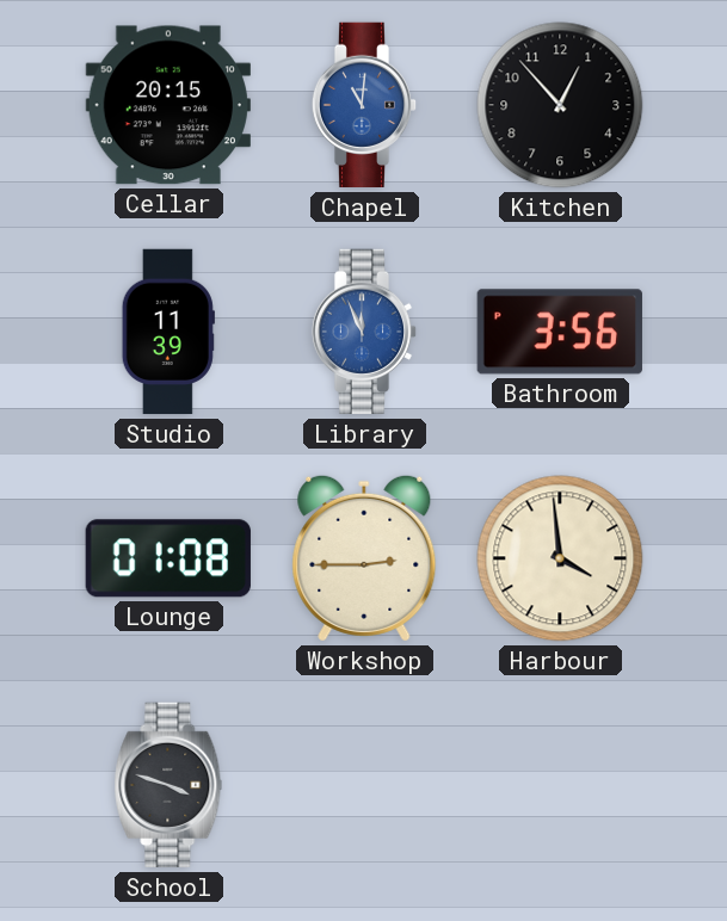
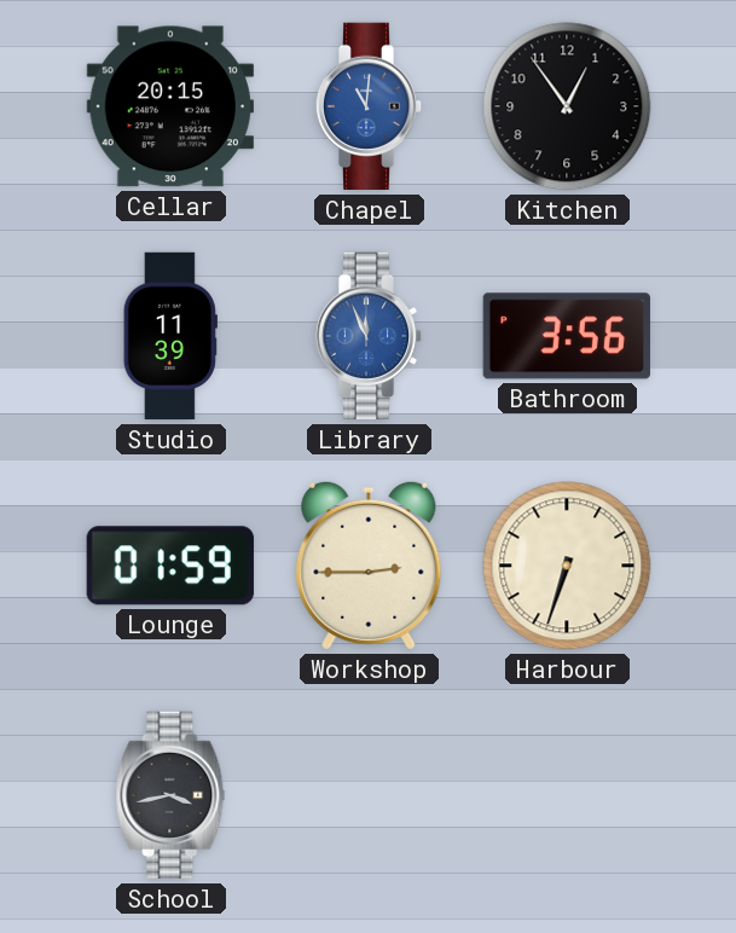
Kitchen: 12:53 -> 12:54
Lounge: 01:08 -> 01:59
Harbour: 3:59 -> 6:33
School: 3:48 -> 3:43
